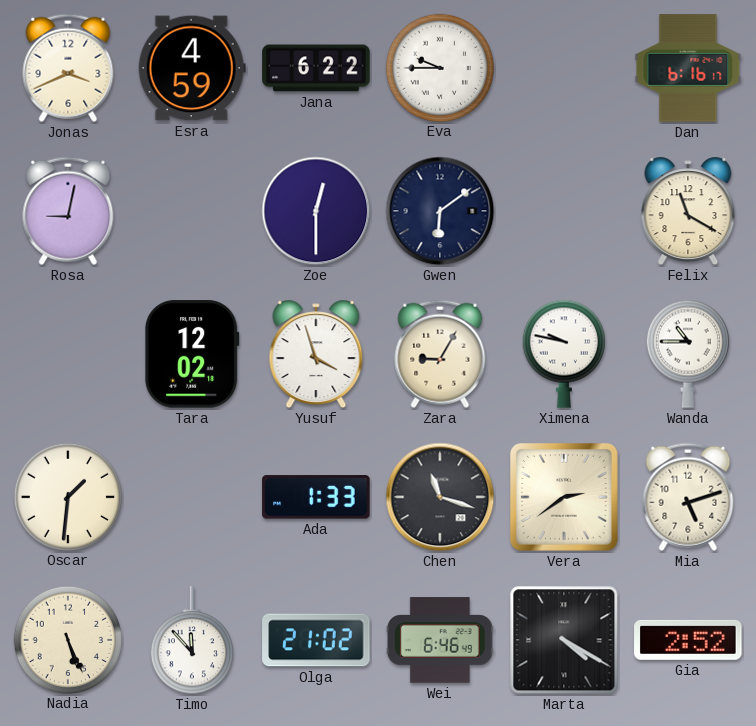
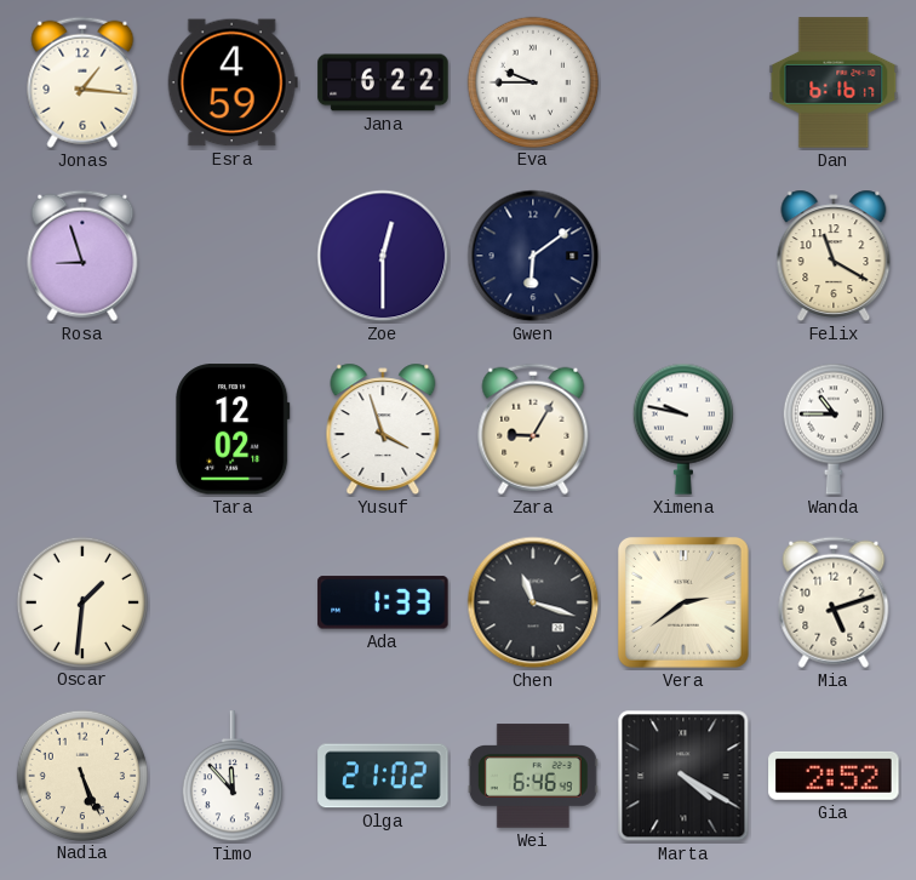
Jonas: 3:41 -> 1:16
Rosa: 9:02 -> 8:57
